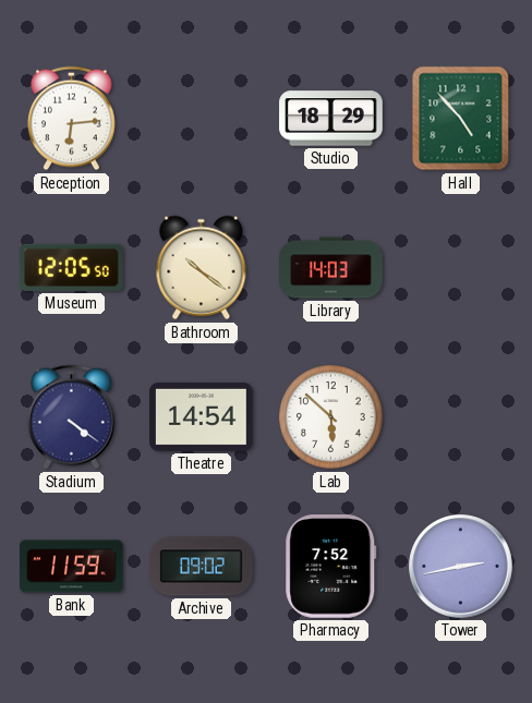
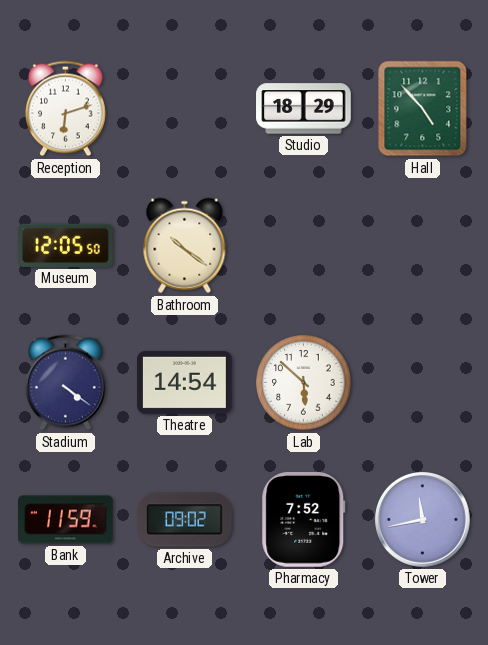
Reception: 6:14 -> 6:12
Library: 14:03 -> none
Tower: 2:43 -> 11:43
